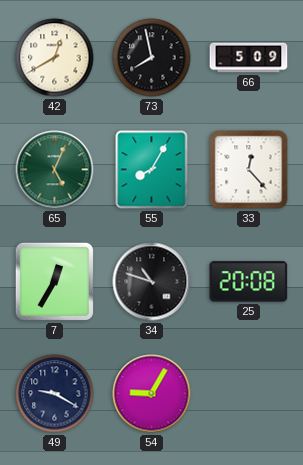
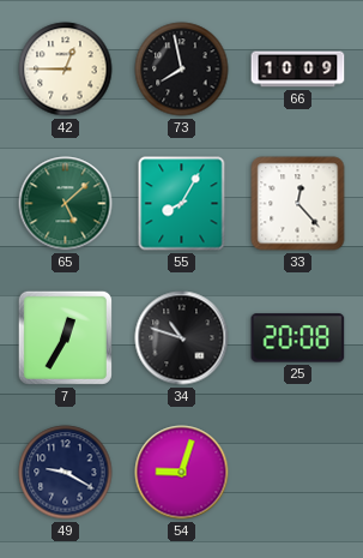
42: 12:40 -> 12:45
66: 5:09 -> 10:09
65: 5:04 -> 5:08
54: 9:05 -> 9:03
